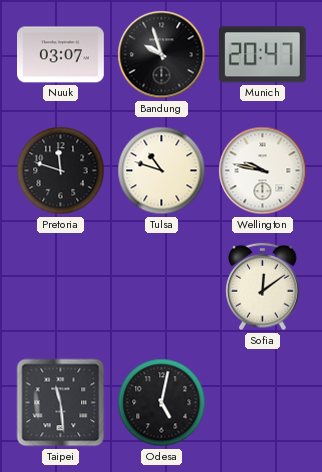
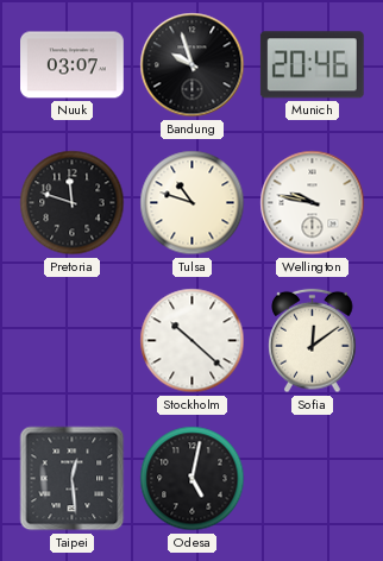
Munich: 20:47 -> 20:46
Stockholm: none -> 10:22
Taipei: 11:29 -> 12:29
